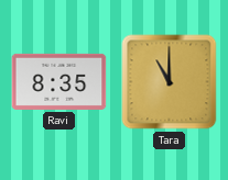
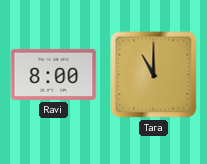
Ravi: 8:35 -> 8:00
